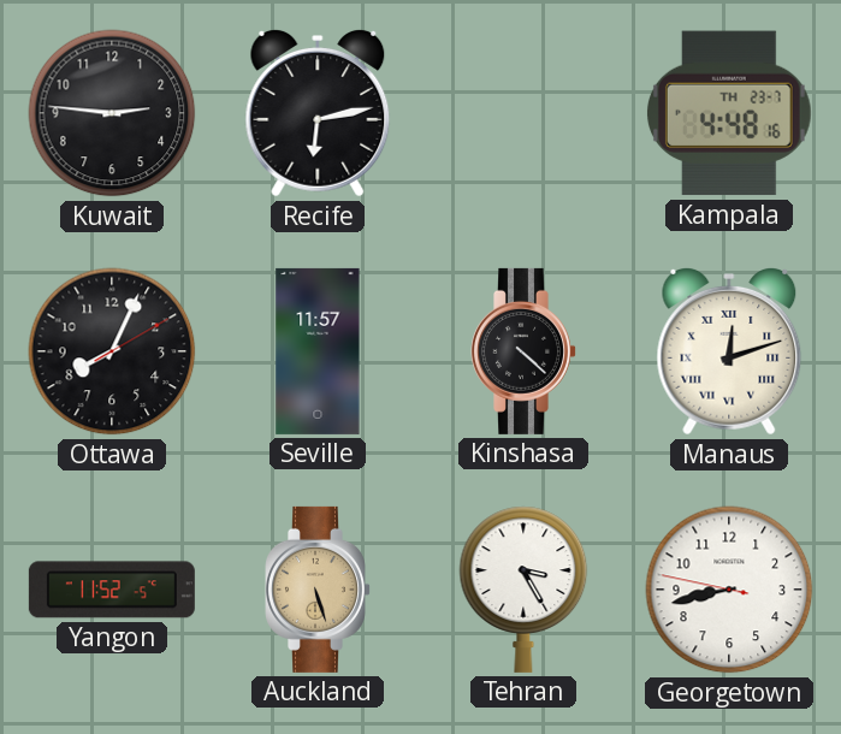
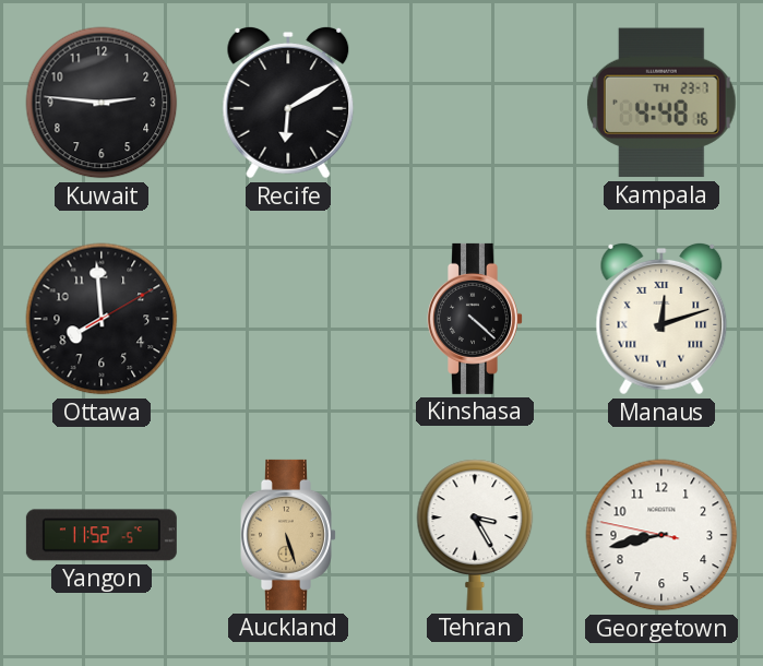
Recife: 6:13 -> 6:10
Ottawa: 8:04 -> 7:59
Seville: 11:57 -> none
